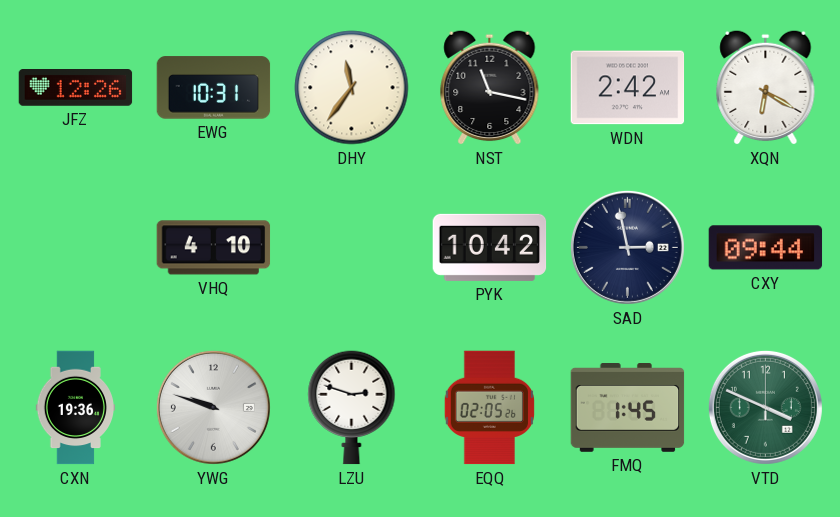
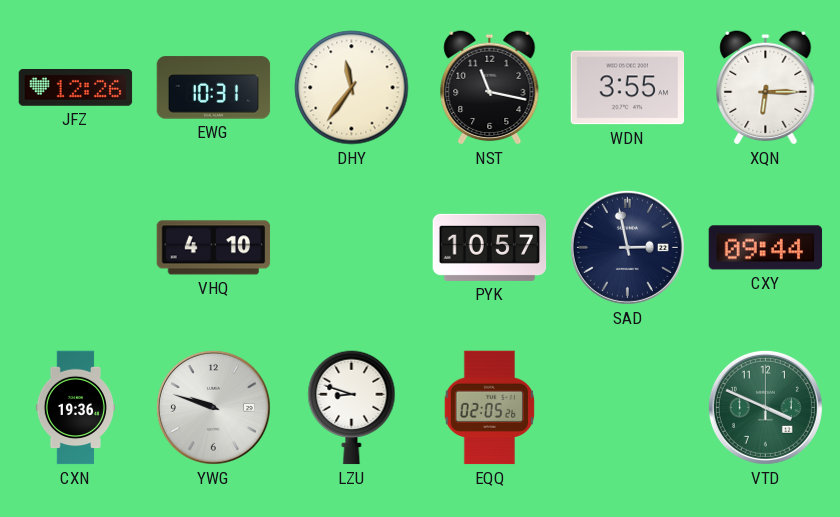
WDN: 2:42 -> 3:55
XQN: 6:20 -> 6:15
PYK: 10:42 -> 10:57
LZU: 2:48 -> 8:48
FMQ: 1:45 -> none
